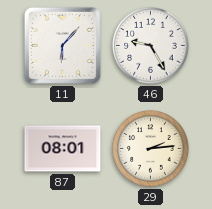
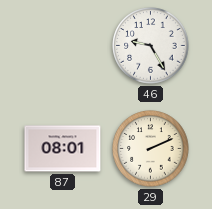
11: 6:07 -> none
29: 2:14 -> 2:11
